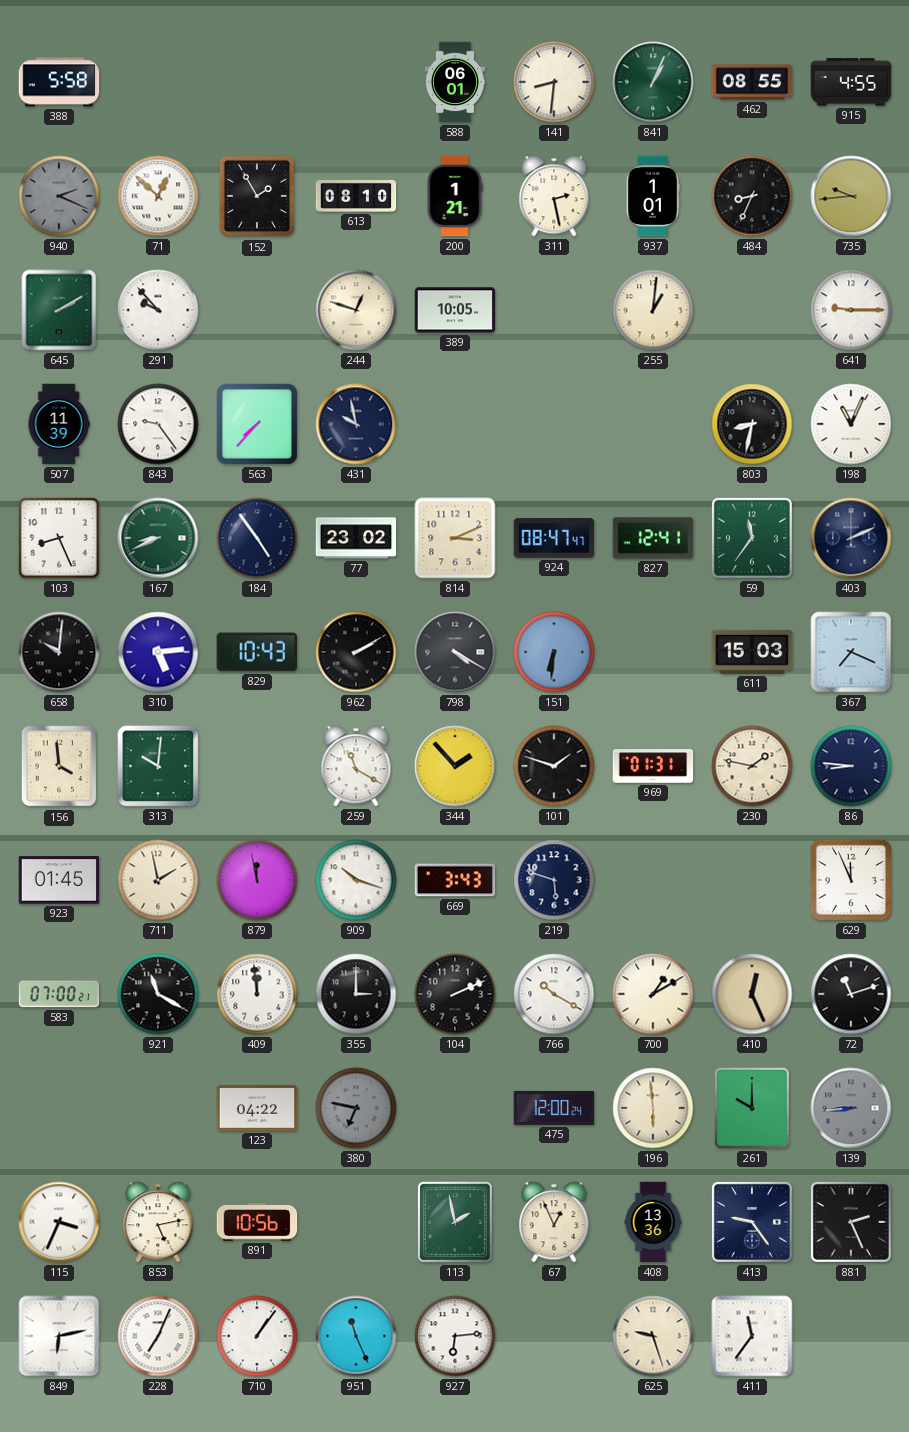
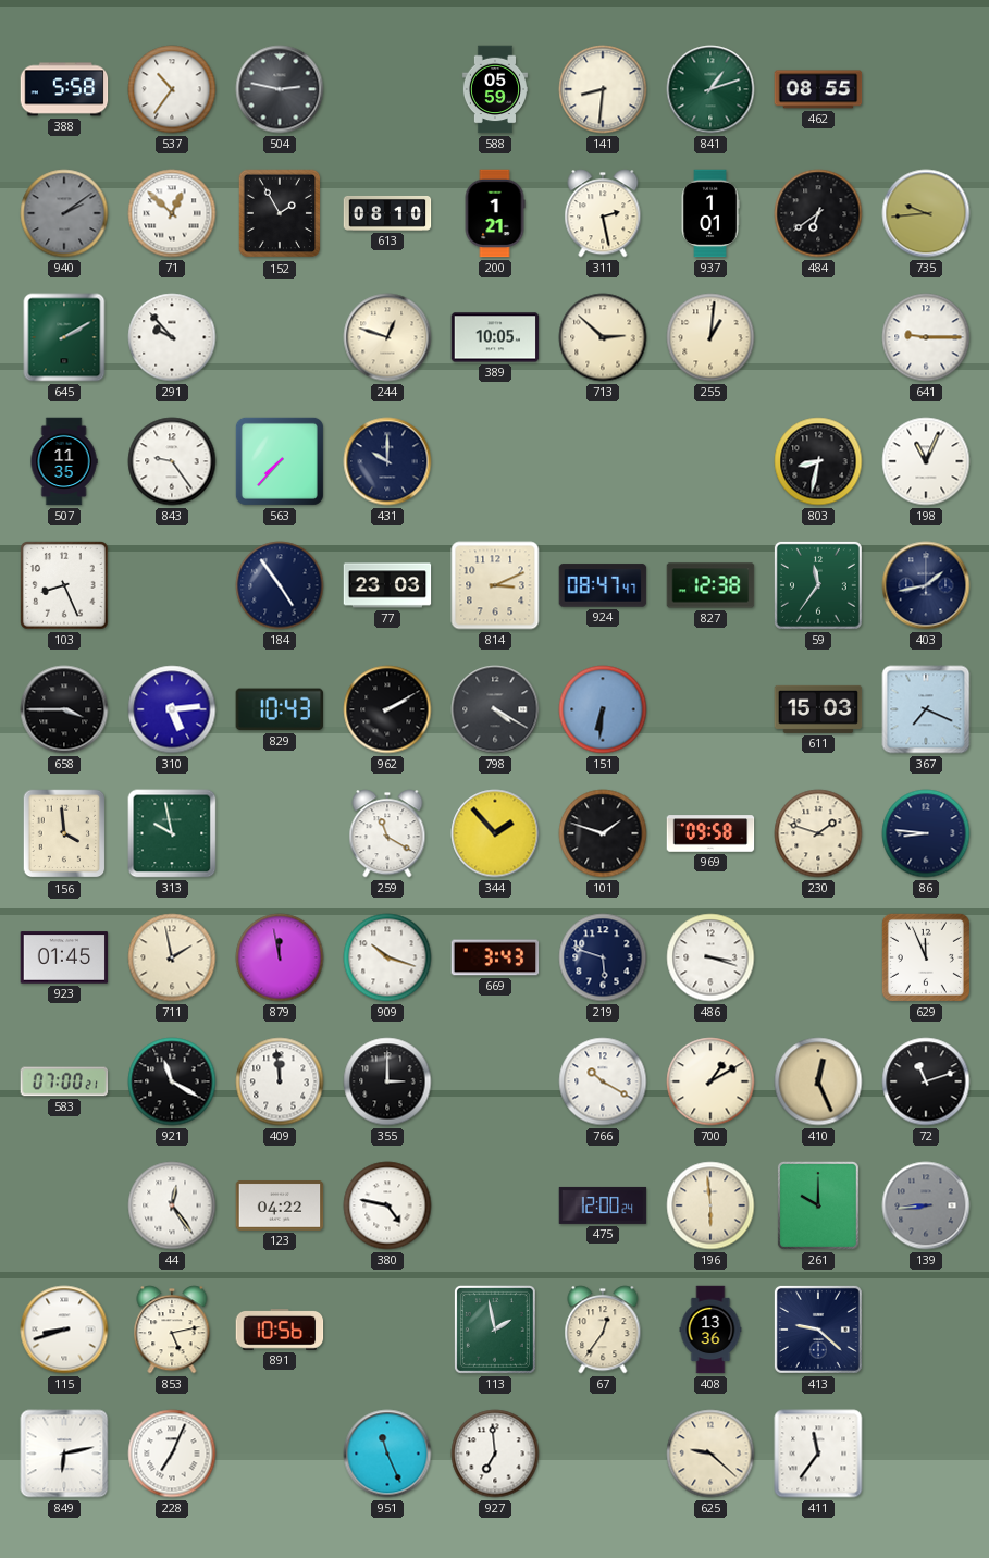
537: none -> 10:36
504: none -> 2:47
588: 06:01 -> 05:59
841: 1:04 -> 1:12
915: 4:55 -> none
940: 2:19 -> 2:09
484: 8:34 -> 6:39
713: none -> 2:52
507: 11:39 -> 11:35
431: 9:58 -> 10:00
167: 8:41 -> none
77: 23:02 -> 23:03
827: 12:41 -> 12:38
403: 2:11 -> 1:43
658: 10:01 -> 3:45
313: 10:01 -> 9:58
969: 01:31 -> 09:58
230: 1:47 -> 1:48
486: none -> 3:18
104: 2:11 -> none
44: none -> 12:24
380: 6:47 -> 4:47
380 dial: grey -> white
115: 3:34 -> 8:42
67: 12:56 -> 12:36
413: 9:24 -> 9:22
881: 2:26 -> none
710: 1:06 -> none
927: 6:14 -> 6:59
625: 9:27 -> 9:22
